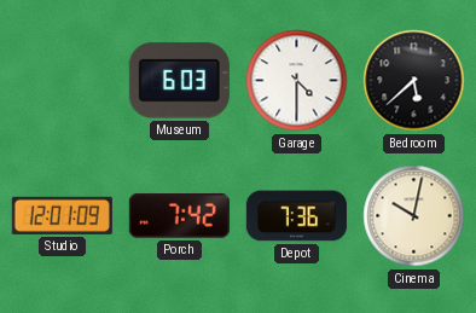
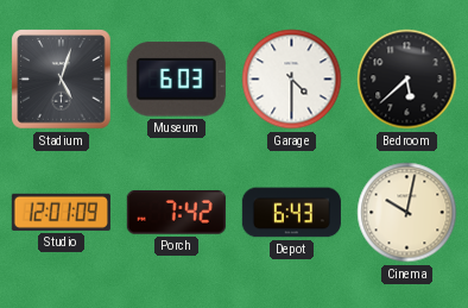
Stadium: none -> 5:03
Depot: 7:36 -> 6:43
